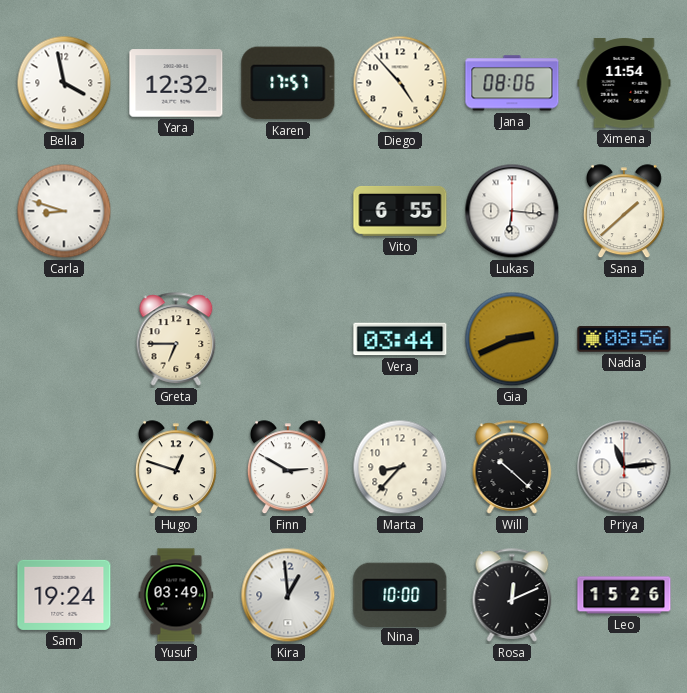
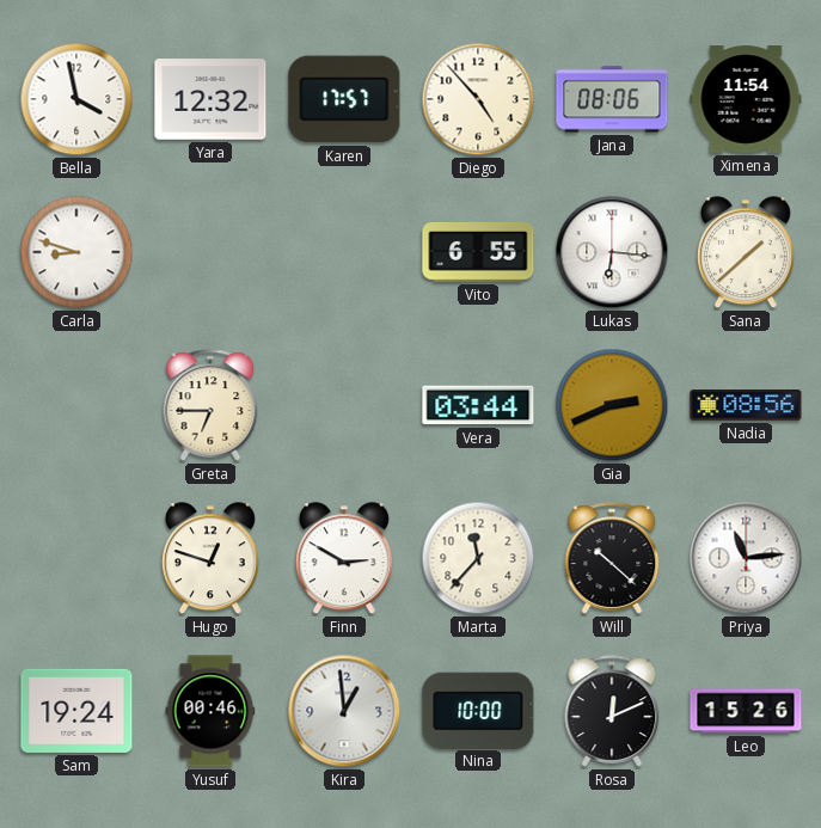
Marta: 8:37 -> 11:37
Yusuf: 03:49 -> 00:46
